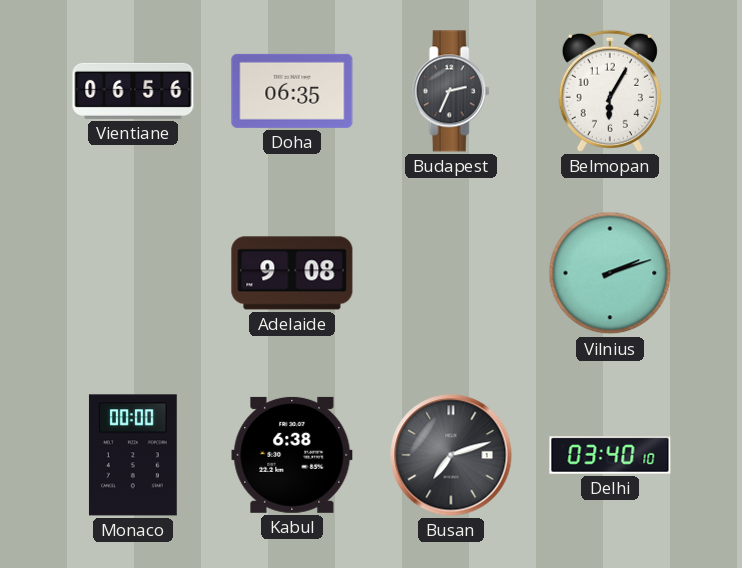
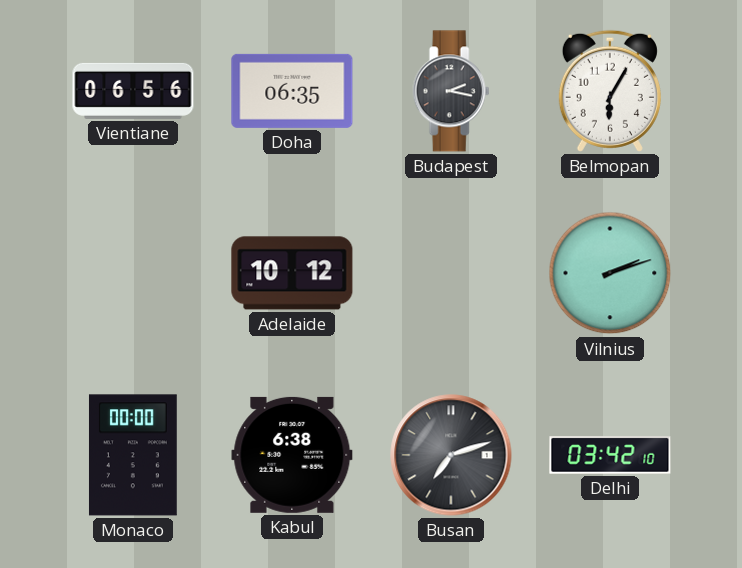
Budapest: 2:34 -> 2:17
Adelaide: 9:08 -> 10:12
Delhi: 03:40 -> 03:42
